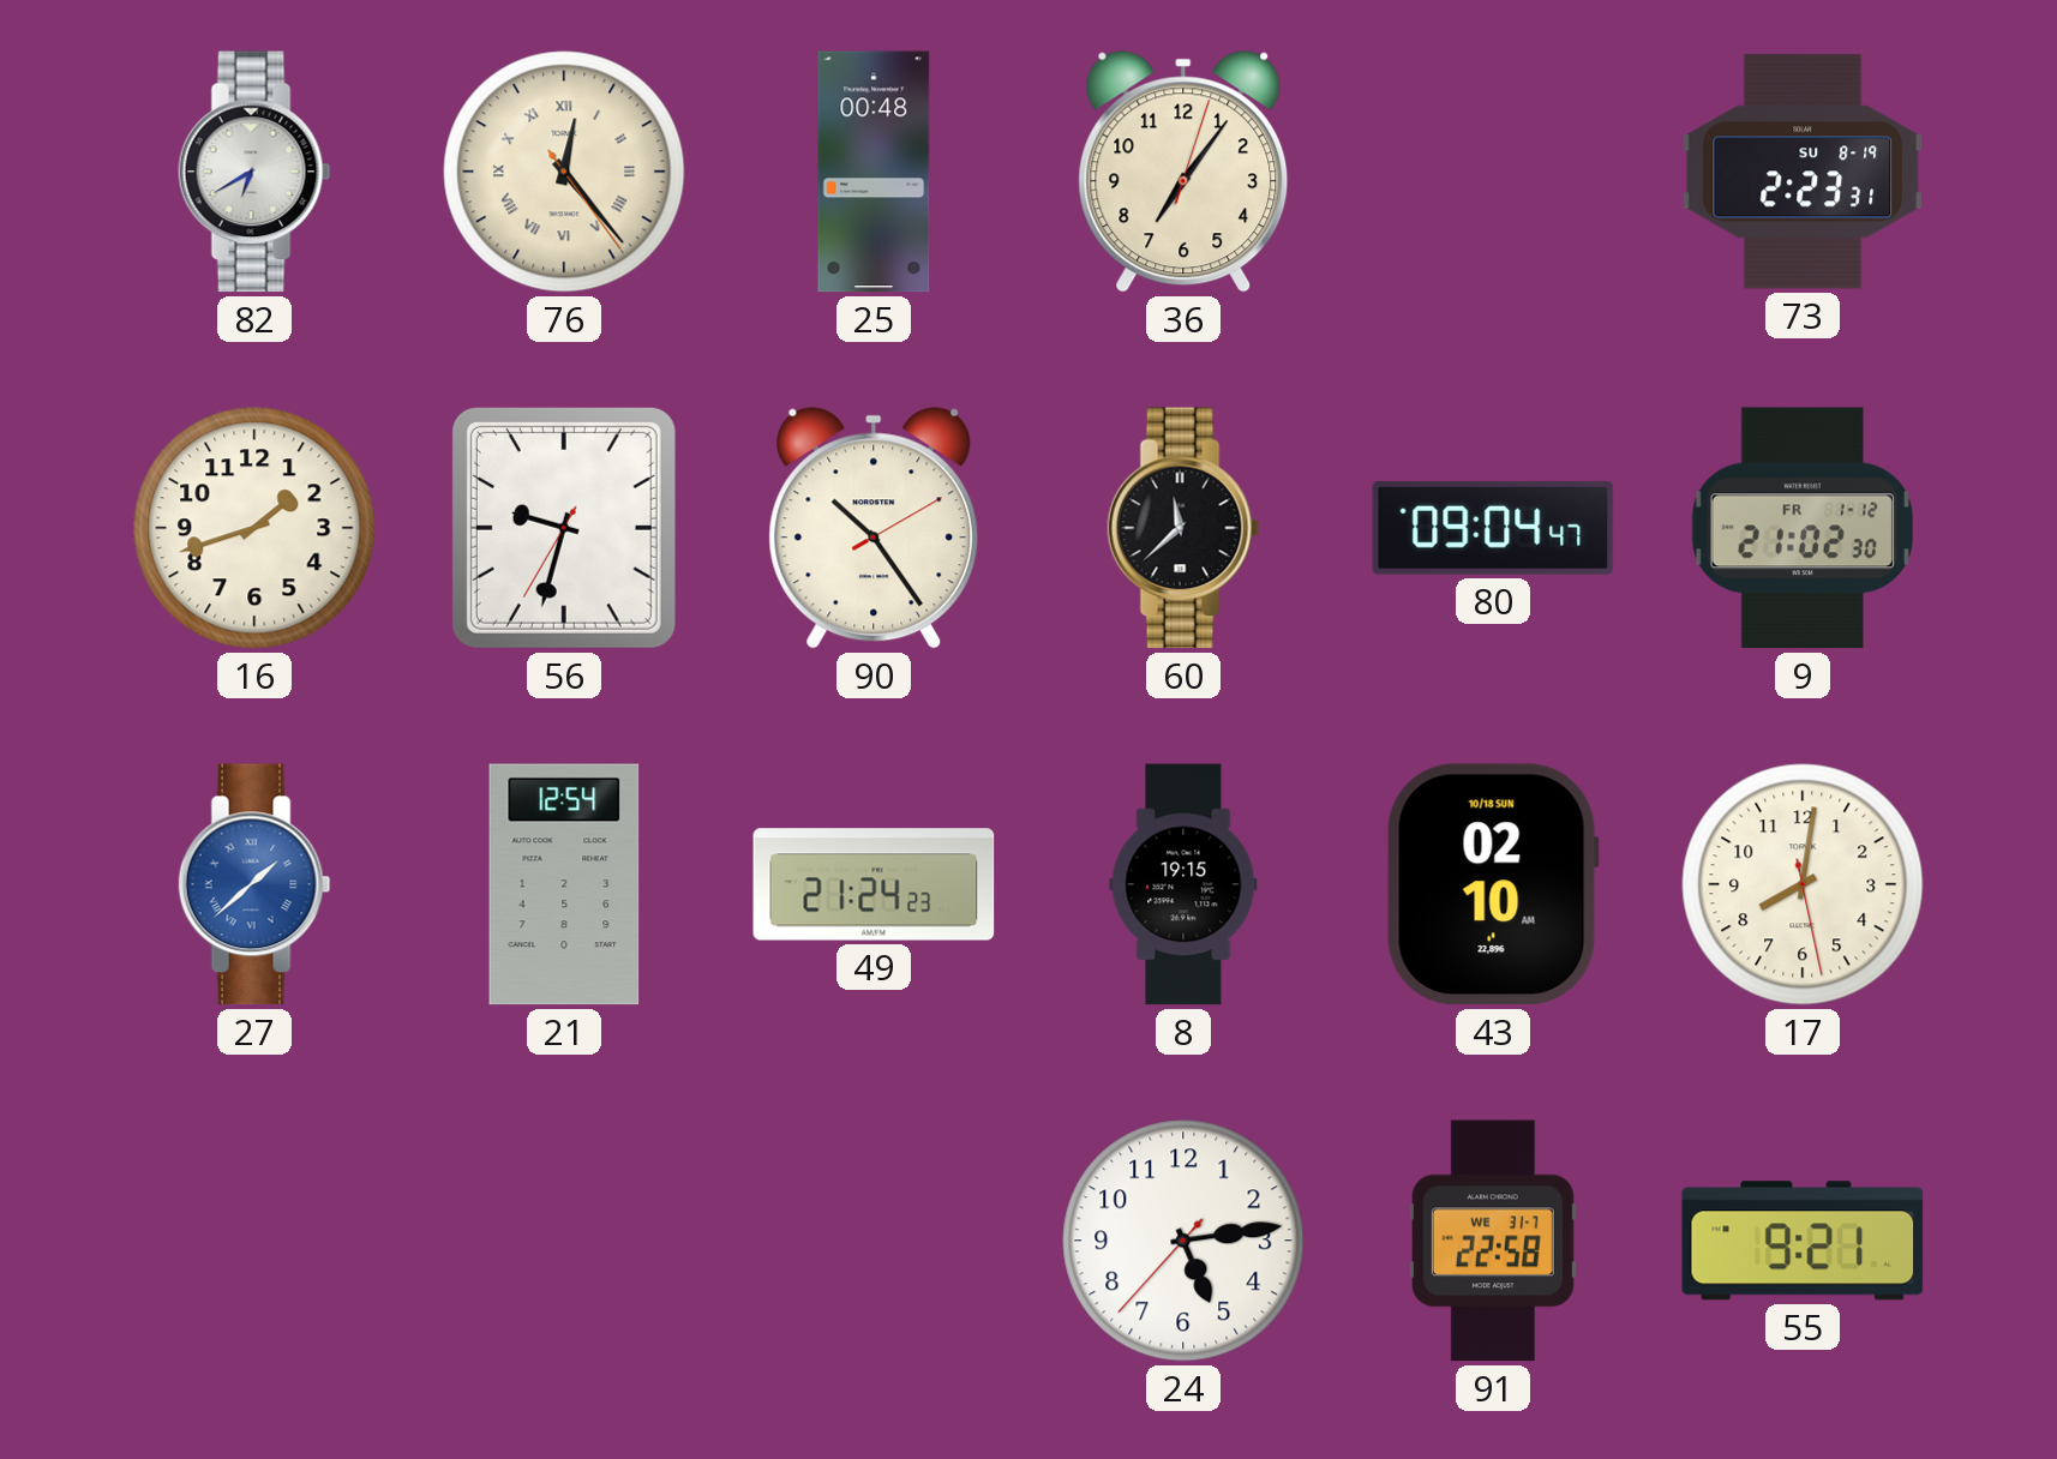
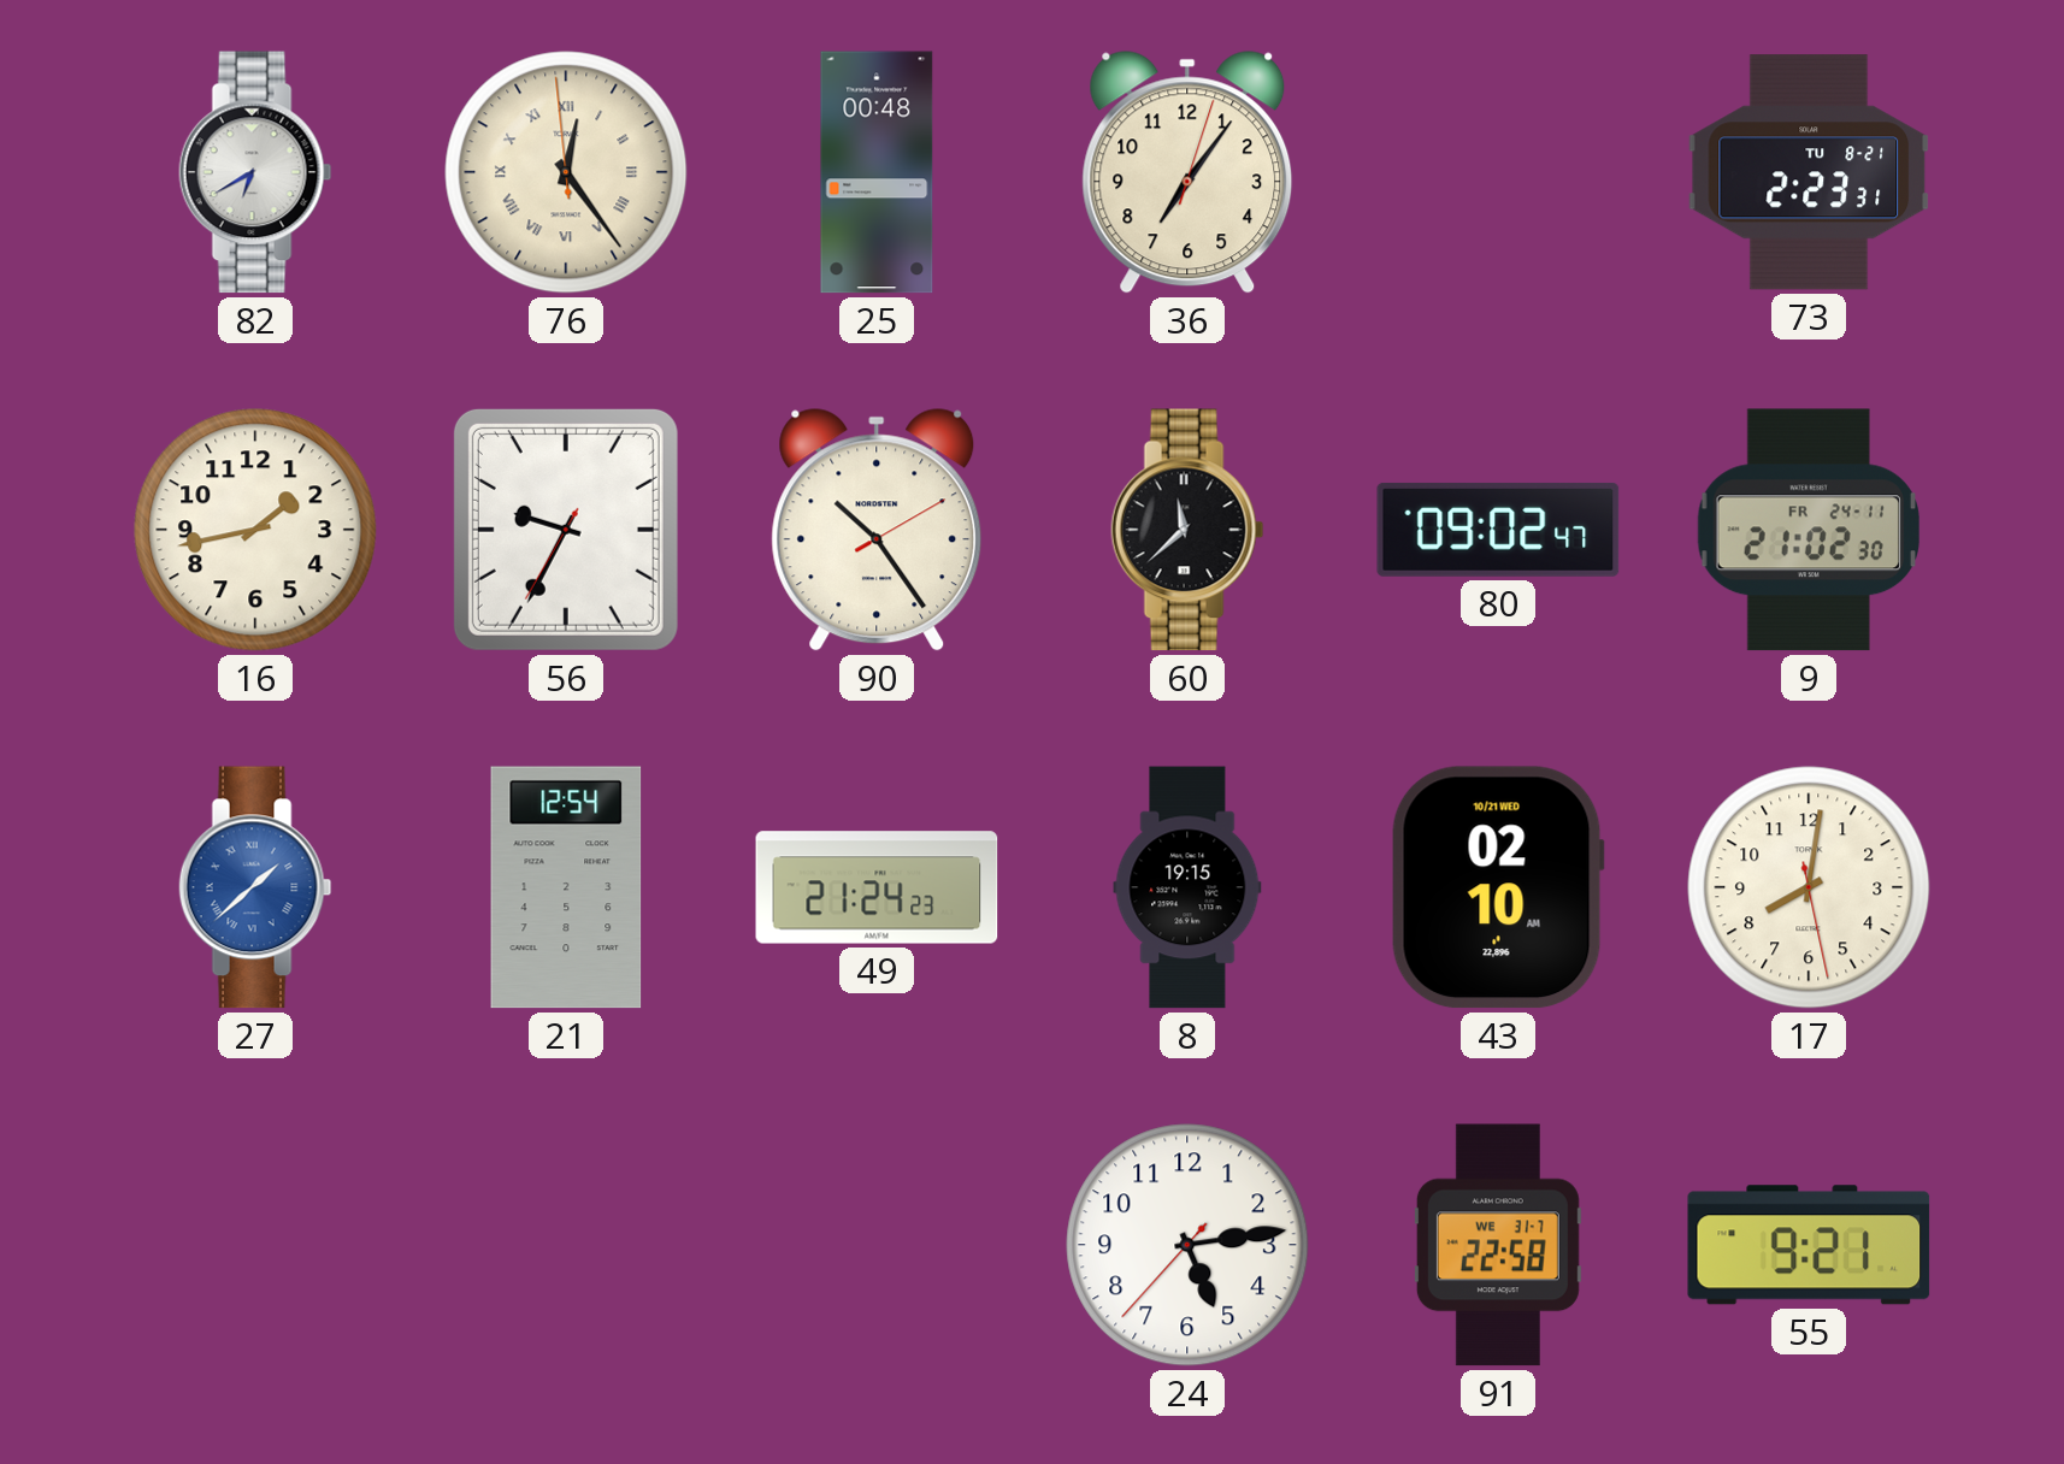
76: 12:23:24 -> 12:23:59
73 date: SU 8-19 -> TU 8-21
16: 1:42 -> 1:43
56: 9:32 -> 9:34
80: 09:04 -> 09:02
9 date: FR 1-12 -> FR 24-11
43 date: 10/18 SUN -> 10/21 WED
